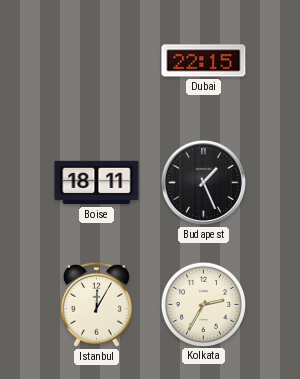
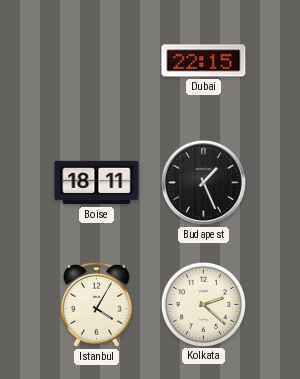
Istanbul: 12:05 -> 4:05
Kolkata: 2:35 -> 2:22
